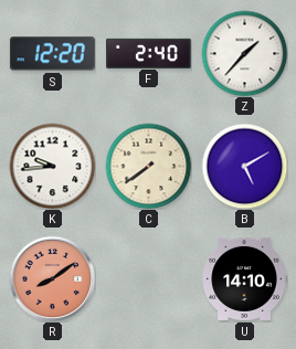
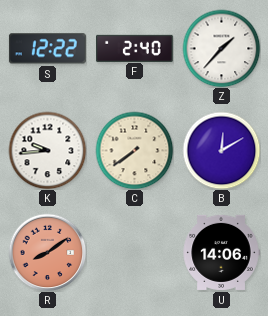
S: 12:20 -> 12:22
B: 5:10 -> 12:10
U: 14:10 -> 14:06
